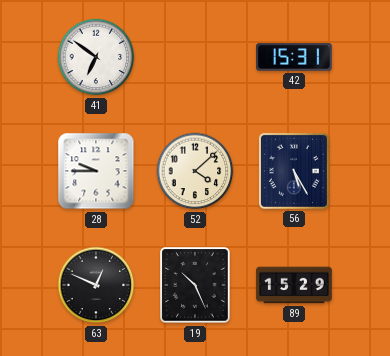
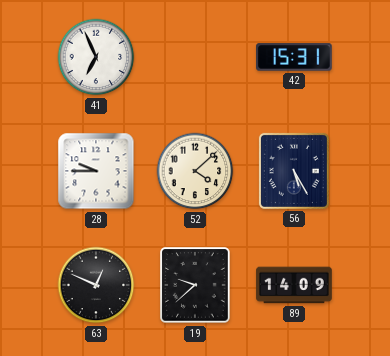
41: 6:51 -> 6:56
19: 10:26 -> 9:38
89: 15:29 -> 14:09
